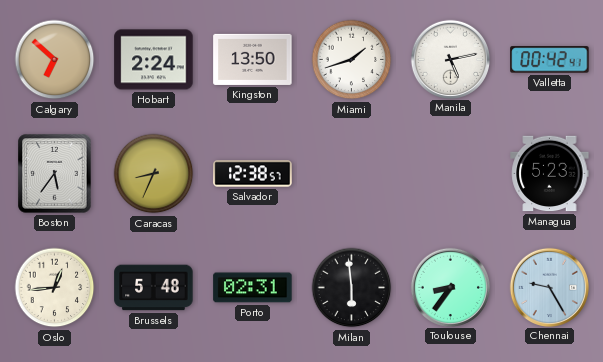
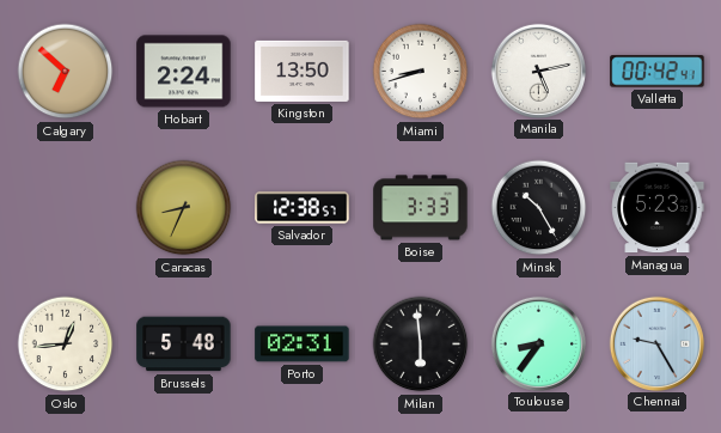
Miami: 1:42 -> 8:42
Boston: 5:36 -> none
Boise: none -> 3:33
Minsk: none -> 10:25
